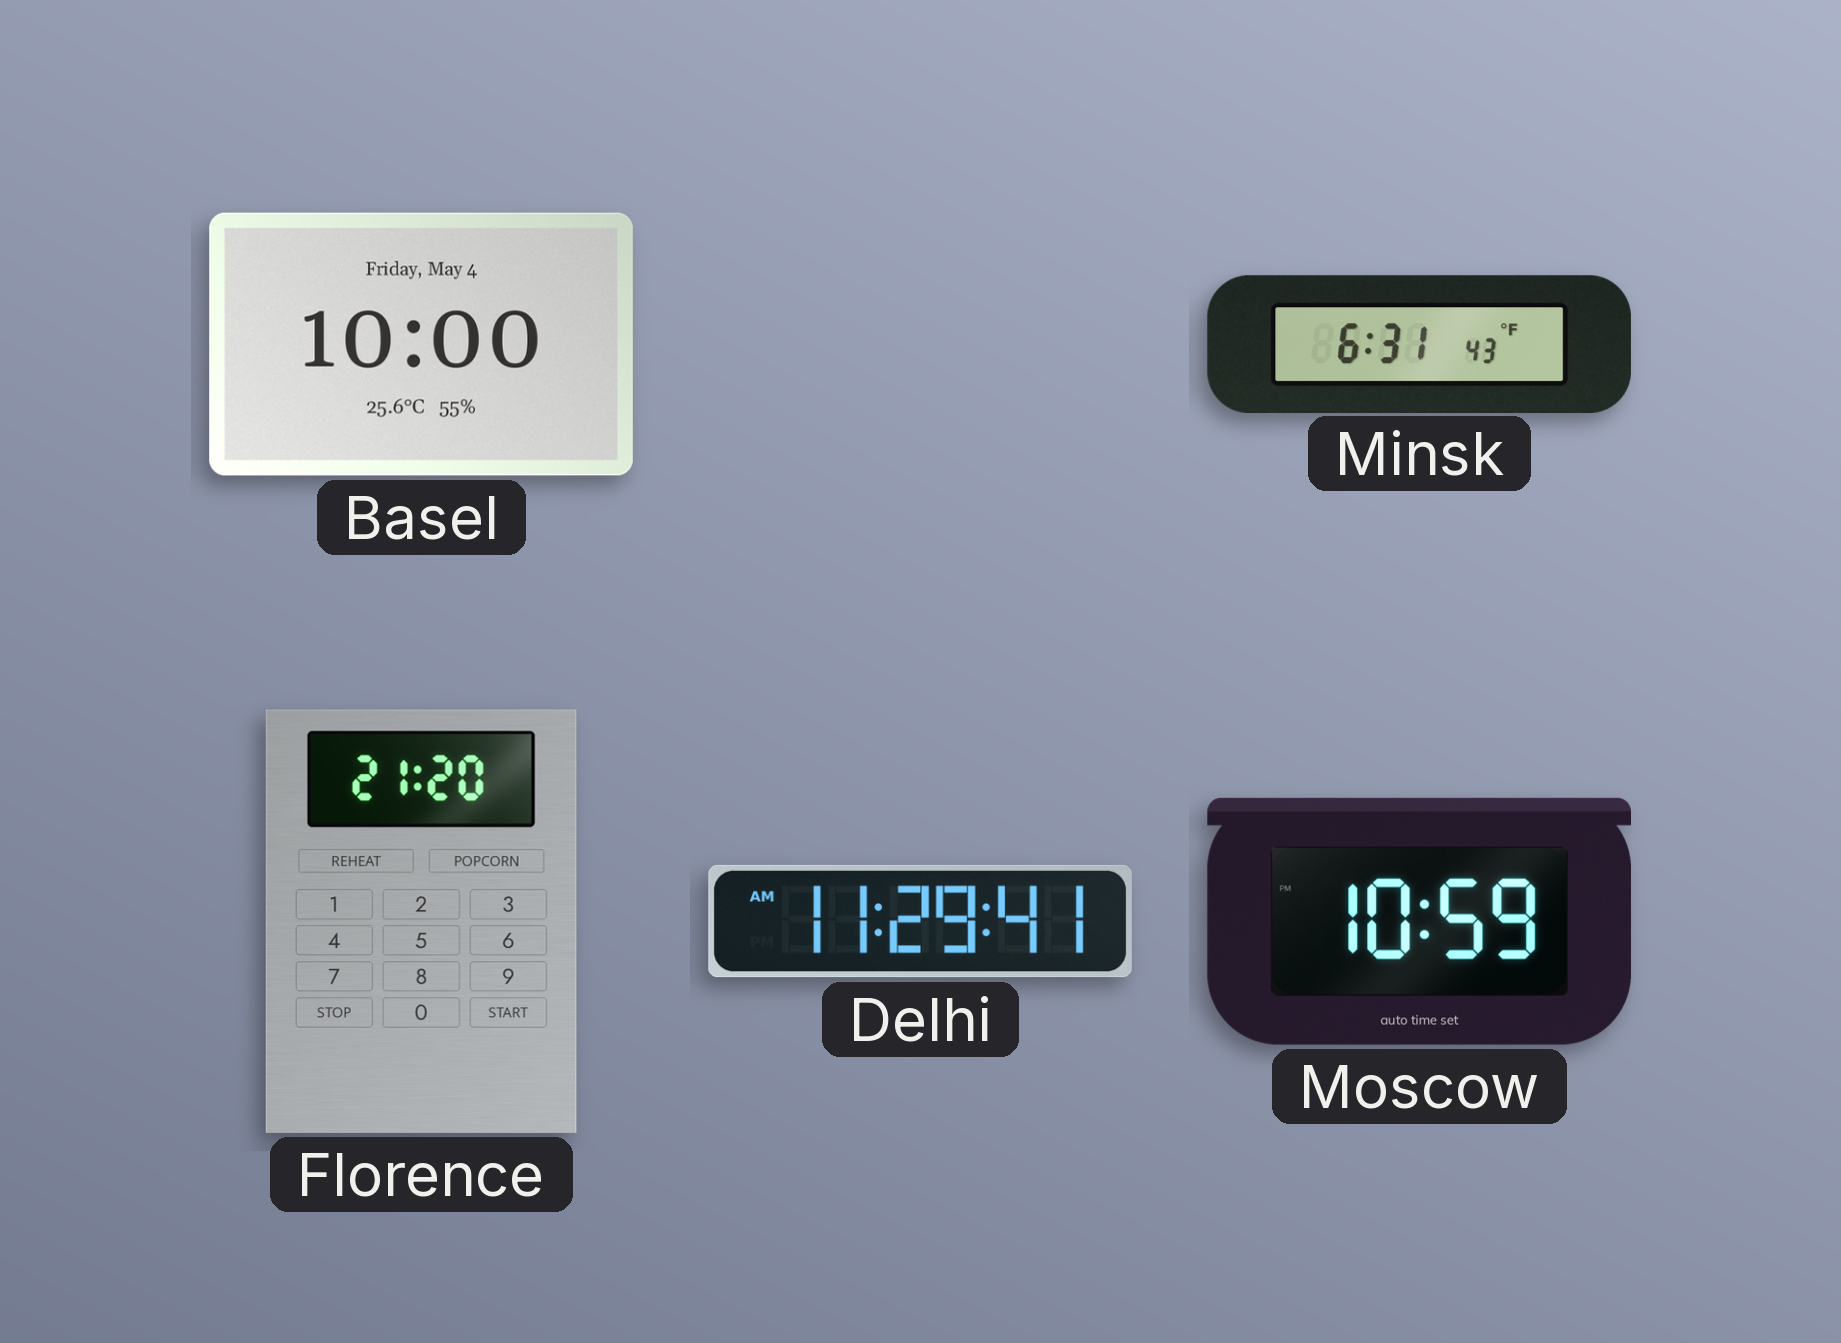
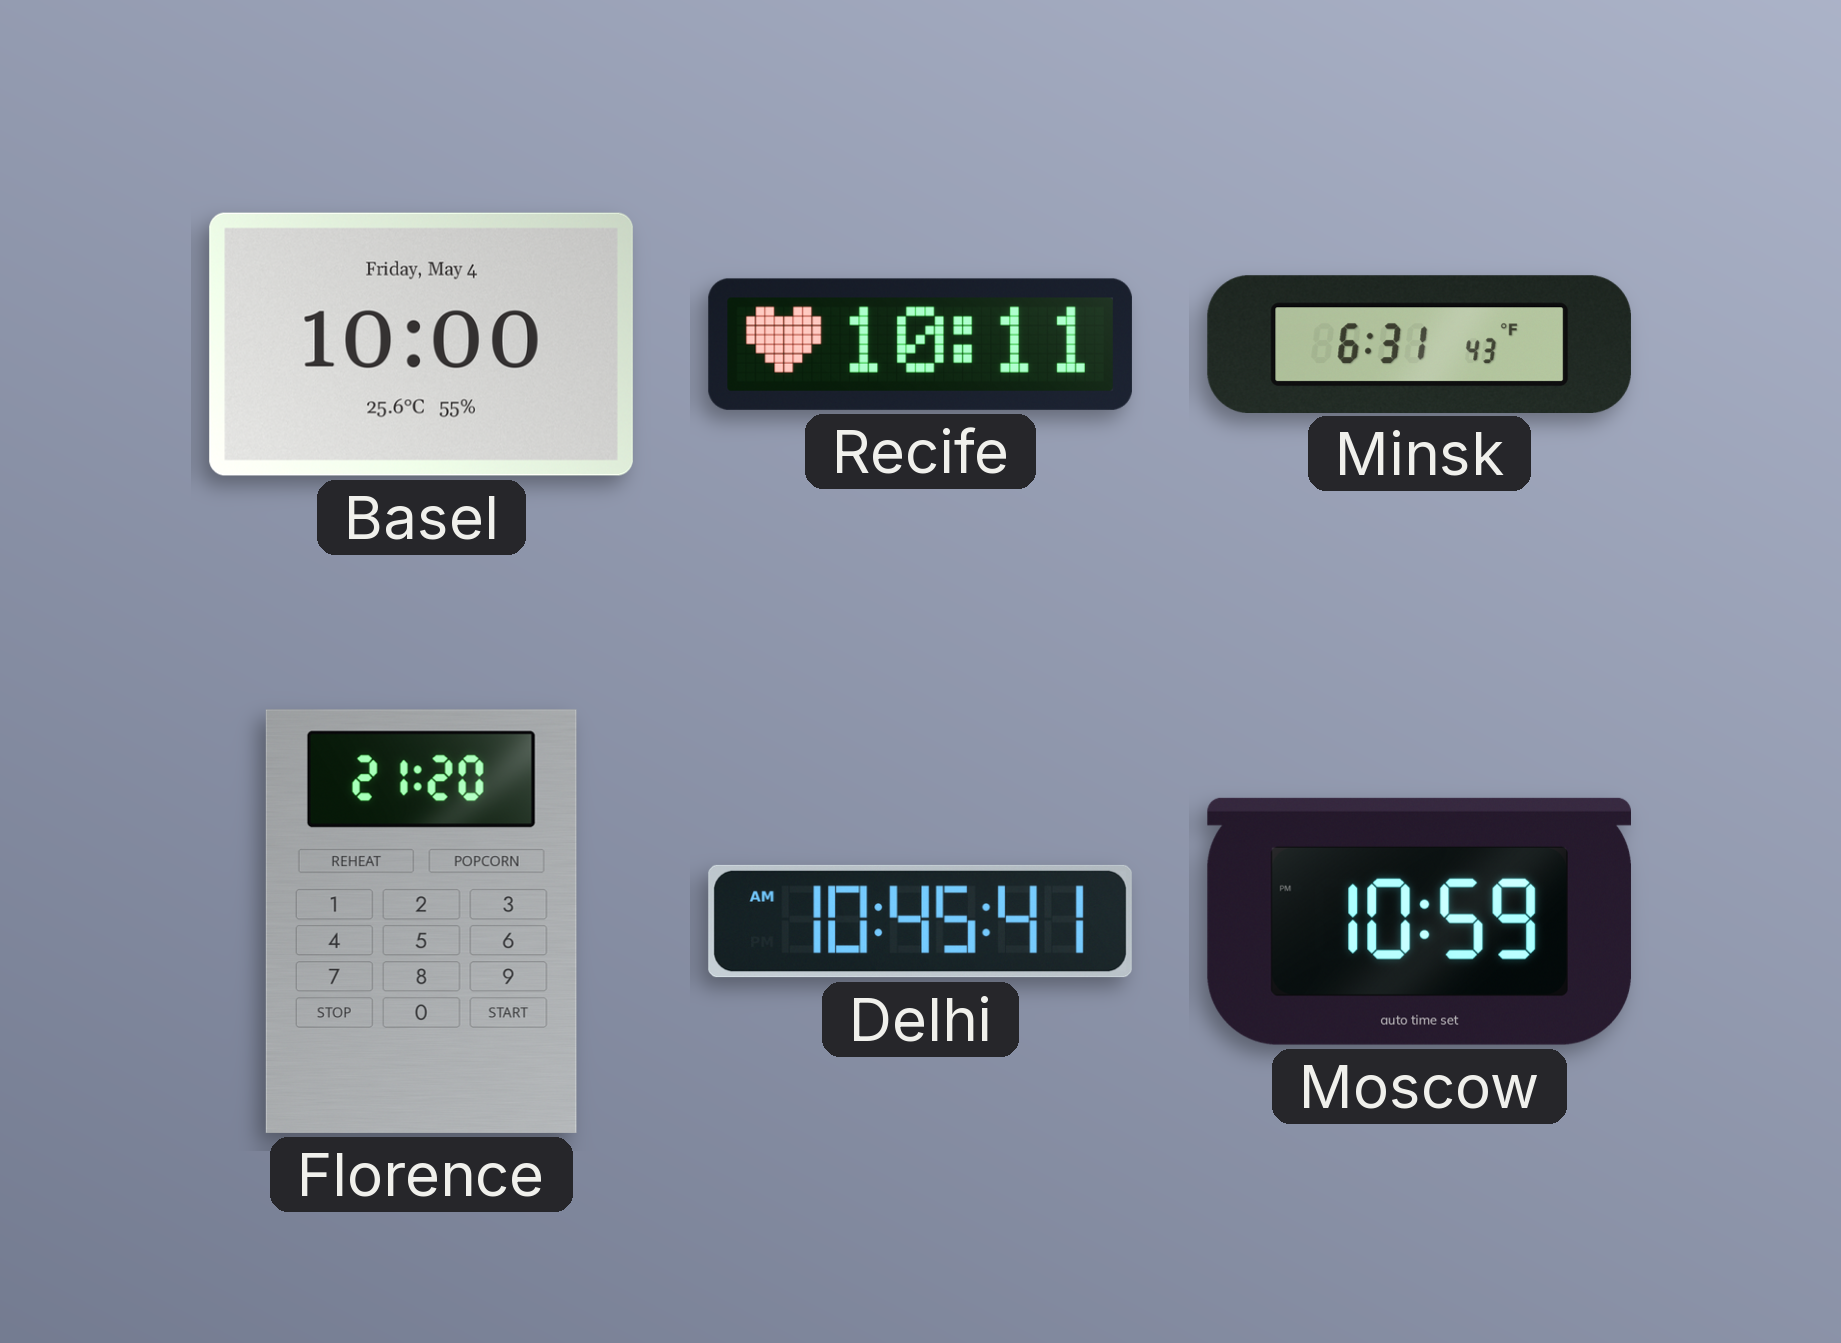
Recife: none -> 10:11
Delhi: 11:29 -> 10:45
